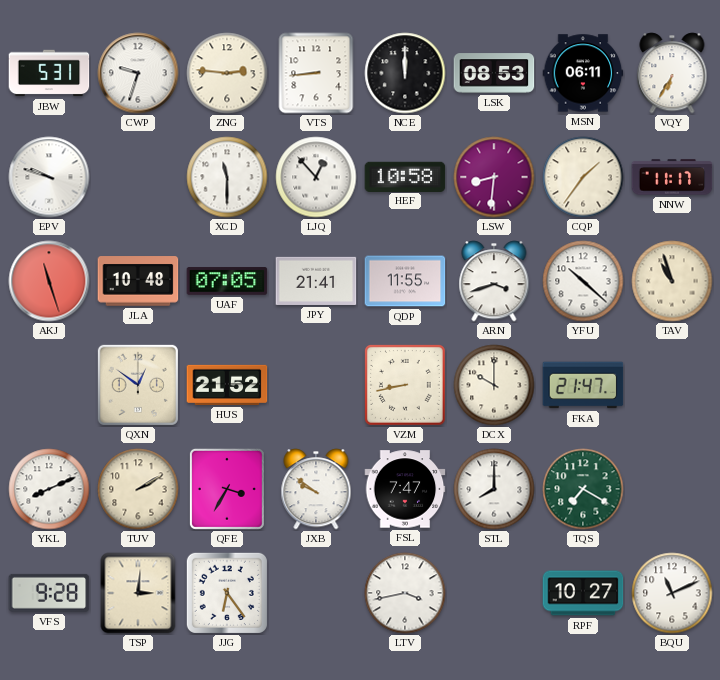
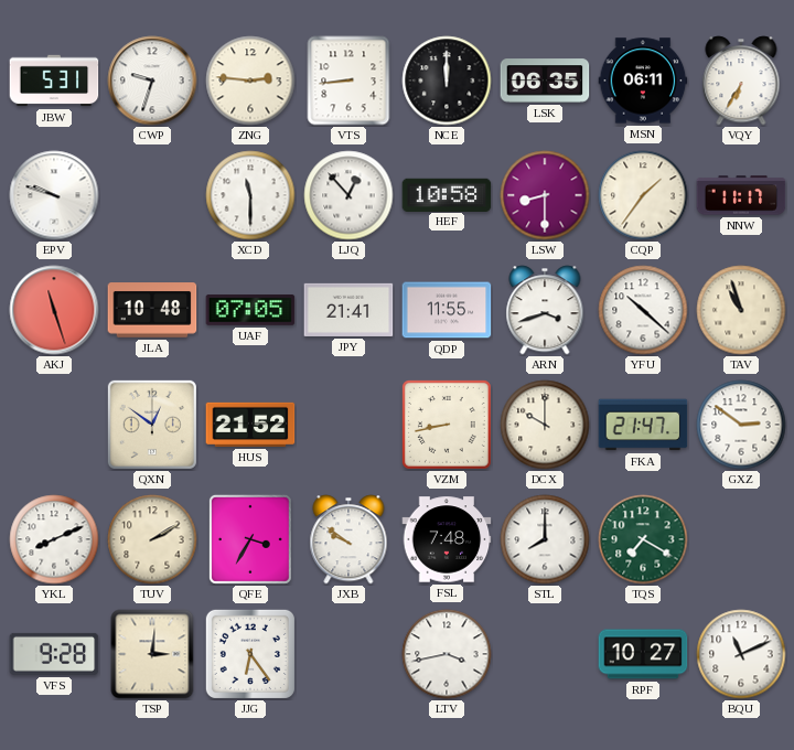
LSK: 08:53 -> 06:35
LSW: 8:31 -> 8:30
GXZ: none -> 2:51
FSL: 7:47 -> 7:48
